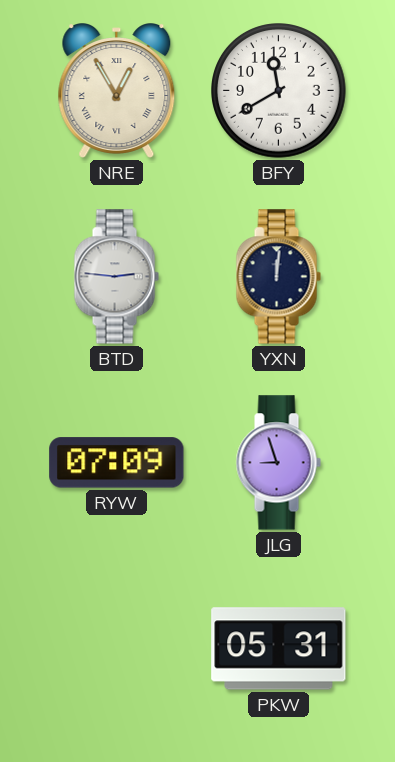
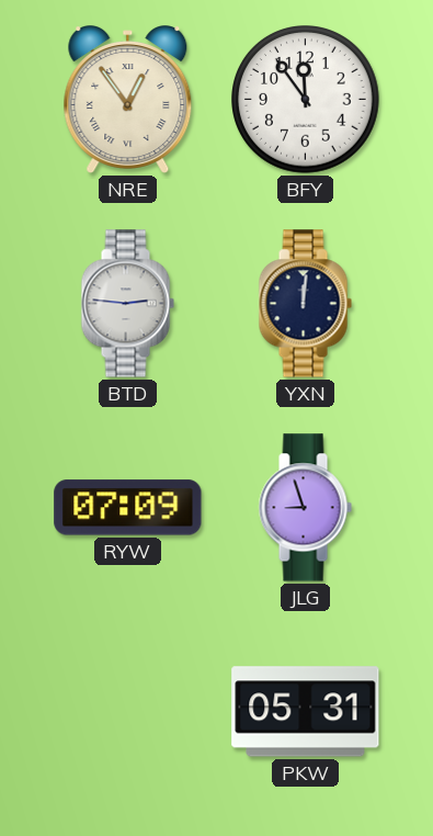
NRE: 12:55 -> 12:54
BFY: 11:40 -> 11:54
